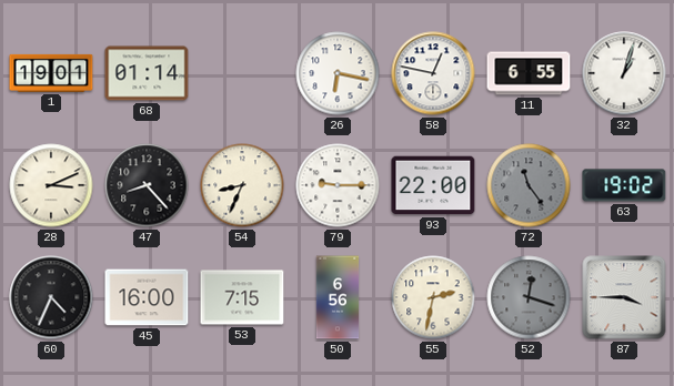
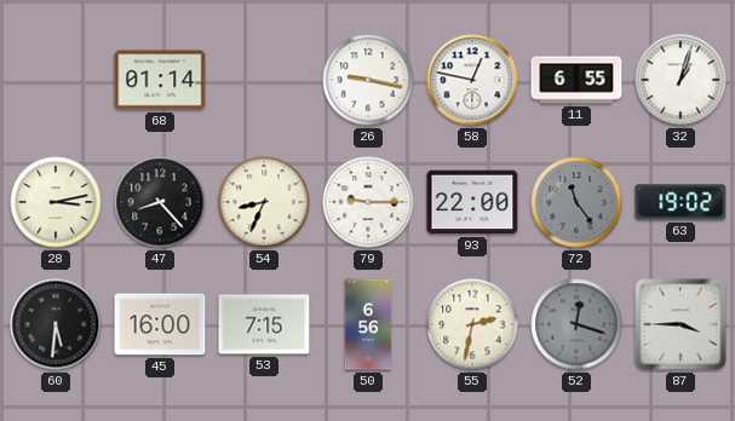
1: 19:01 -> none
26: 6:17 -> 9:17
28: 3:11 -> 3:13
60: 4:34 -> 5:31
